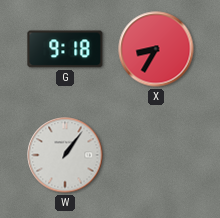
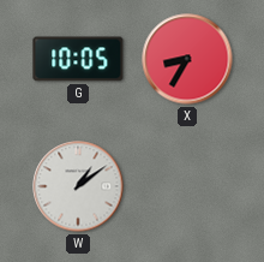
G: 9:18 -> 10:05
W: 1:06 -> 1:09
